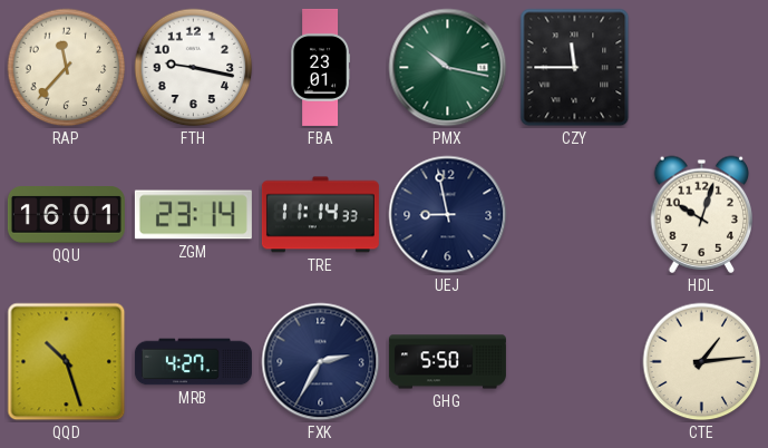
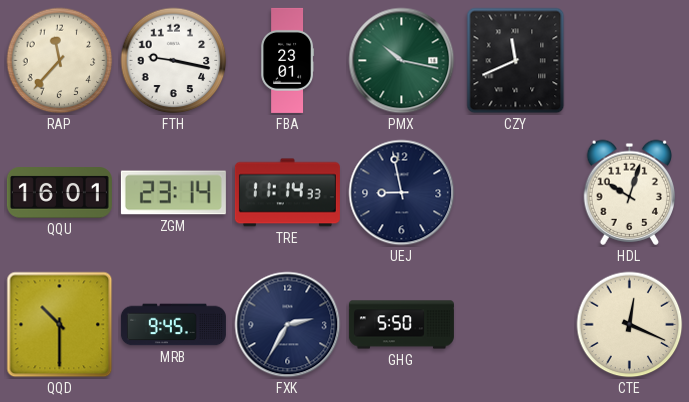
CZY: 11:45 -> 11:41
QQD: 10:27 -> 10:30
MRB: 4:27 -> 9:45
CTE: 1:14 -> 12:19
